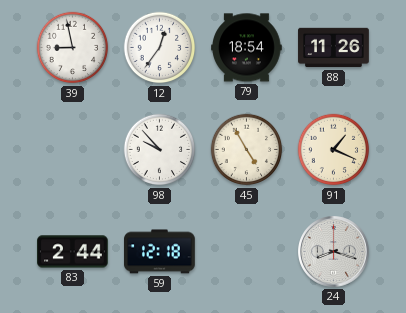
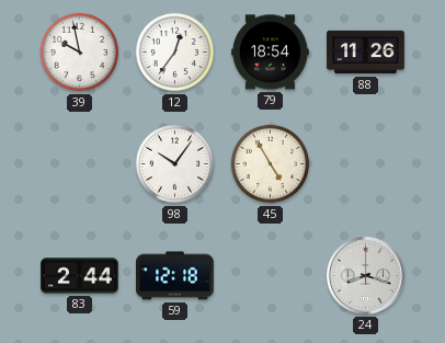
39: 8:58 -> 9:58
98: 9:53 -> 10:06
91: 1:19 -> none
